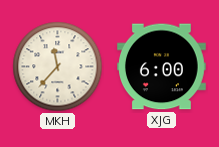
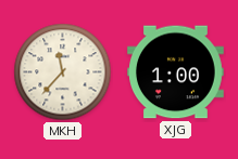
XJG: 6:00 -> 1:00
